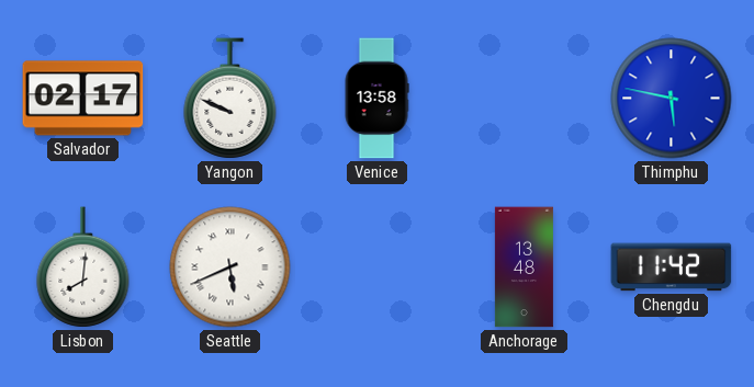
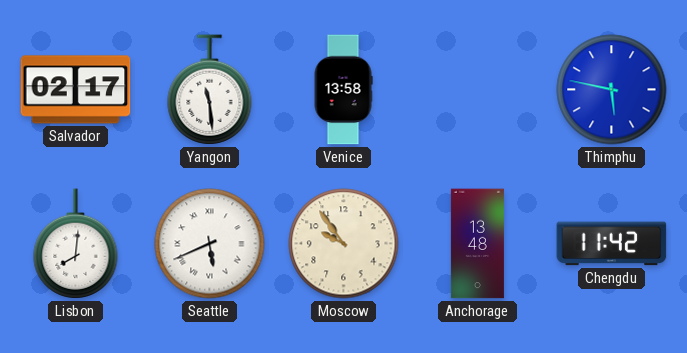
Yangon: 9:49 -> 11:29
Moscow: none -> 9:54
